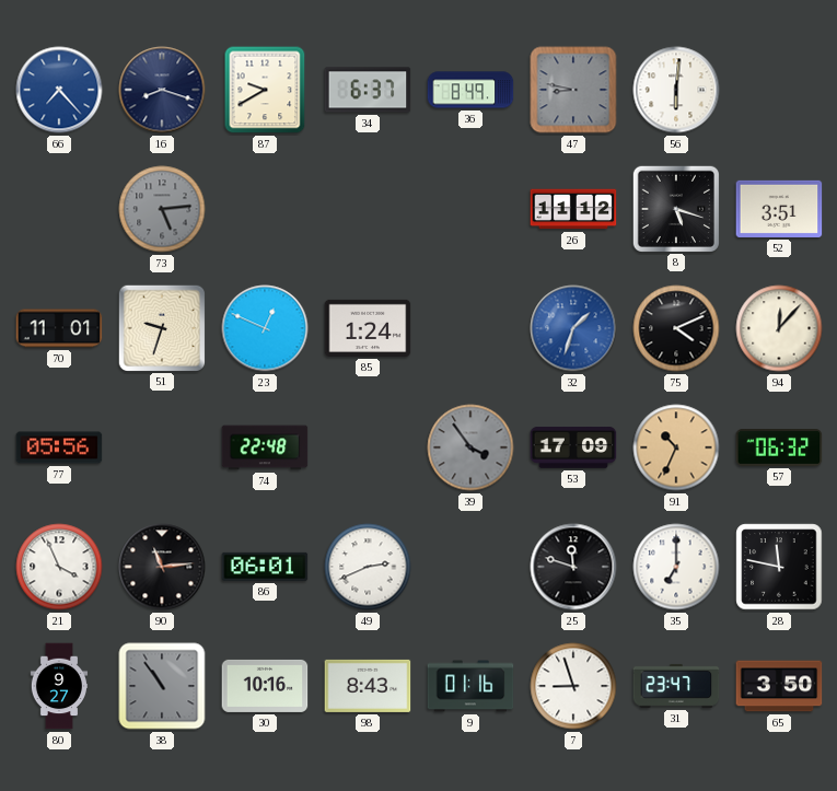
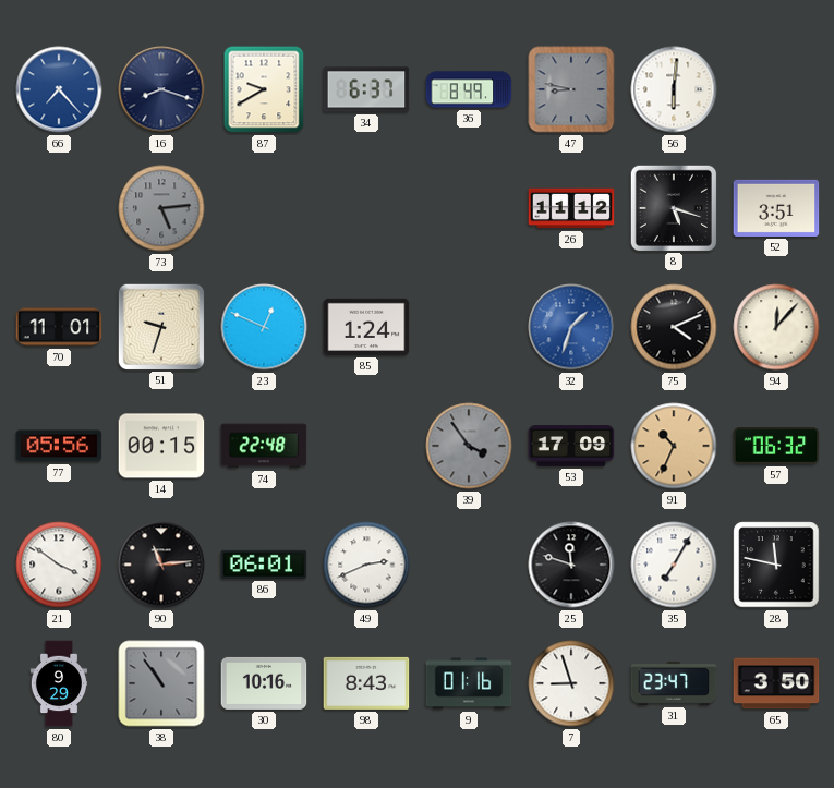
14: none -> 00:15
21: 3:56 -> 3:51
35: 7:00 -> 7:05
80: 9:27 -> 9:29
